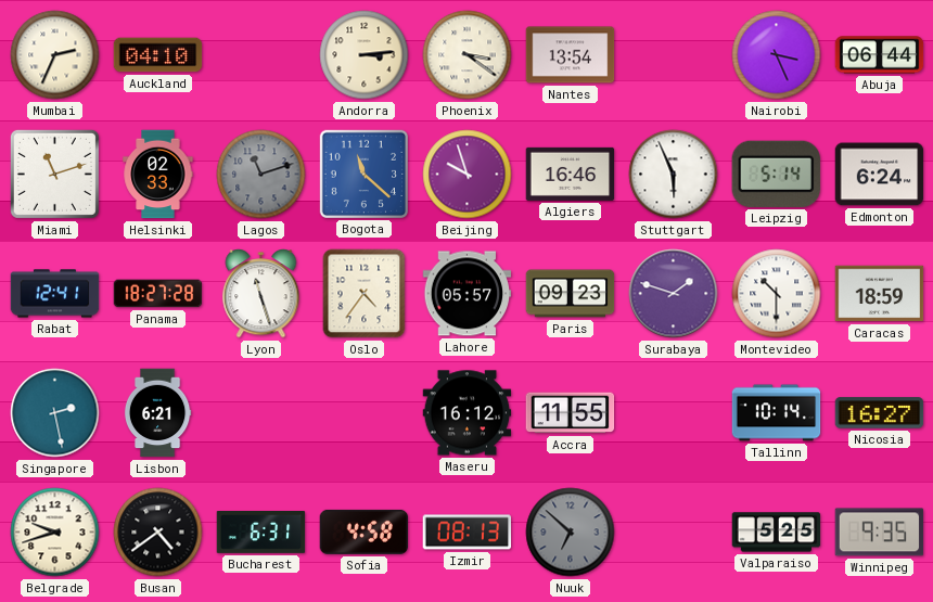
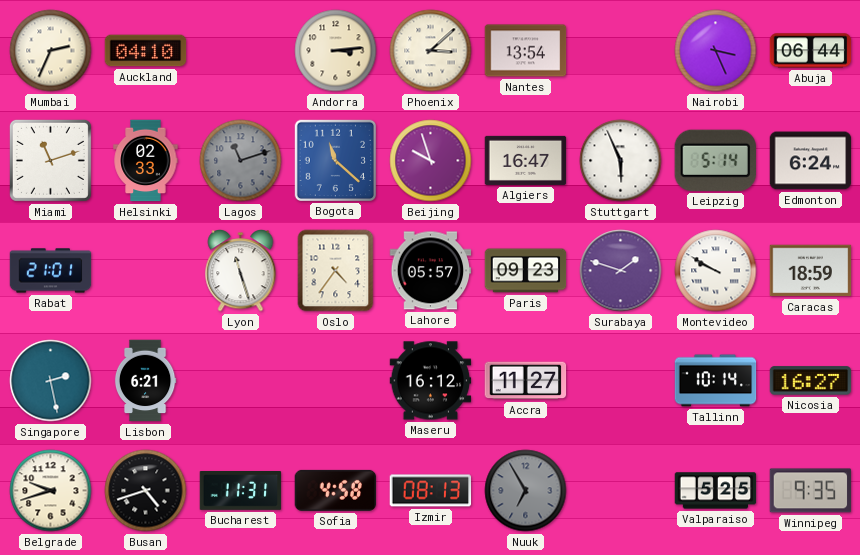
Phoenix: 3:21 -> 3:08
Algiers: 16:46 -> 16:47
Rabat: 12:41 -> 21:01
Panama: 18:27 -> none
Montevideo: 10:30 -> 9:50
Accra: 11:55 -> 11:27
Busan: 4:39 -> 4:42
Bucharest: 6:31 -> 11:31
Nuuk: 6:52 -> 6:55
